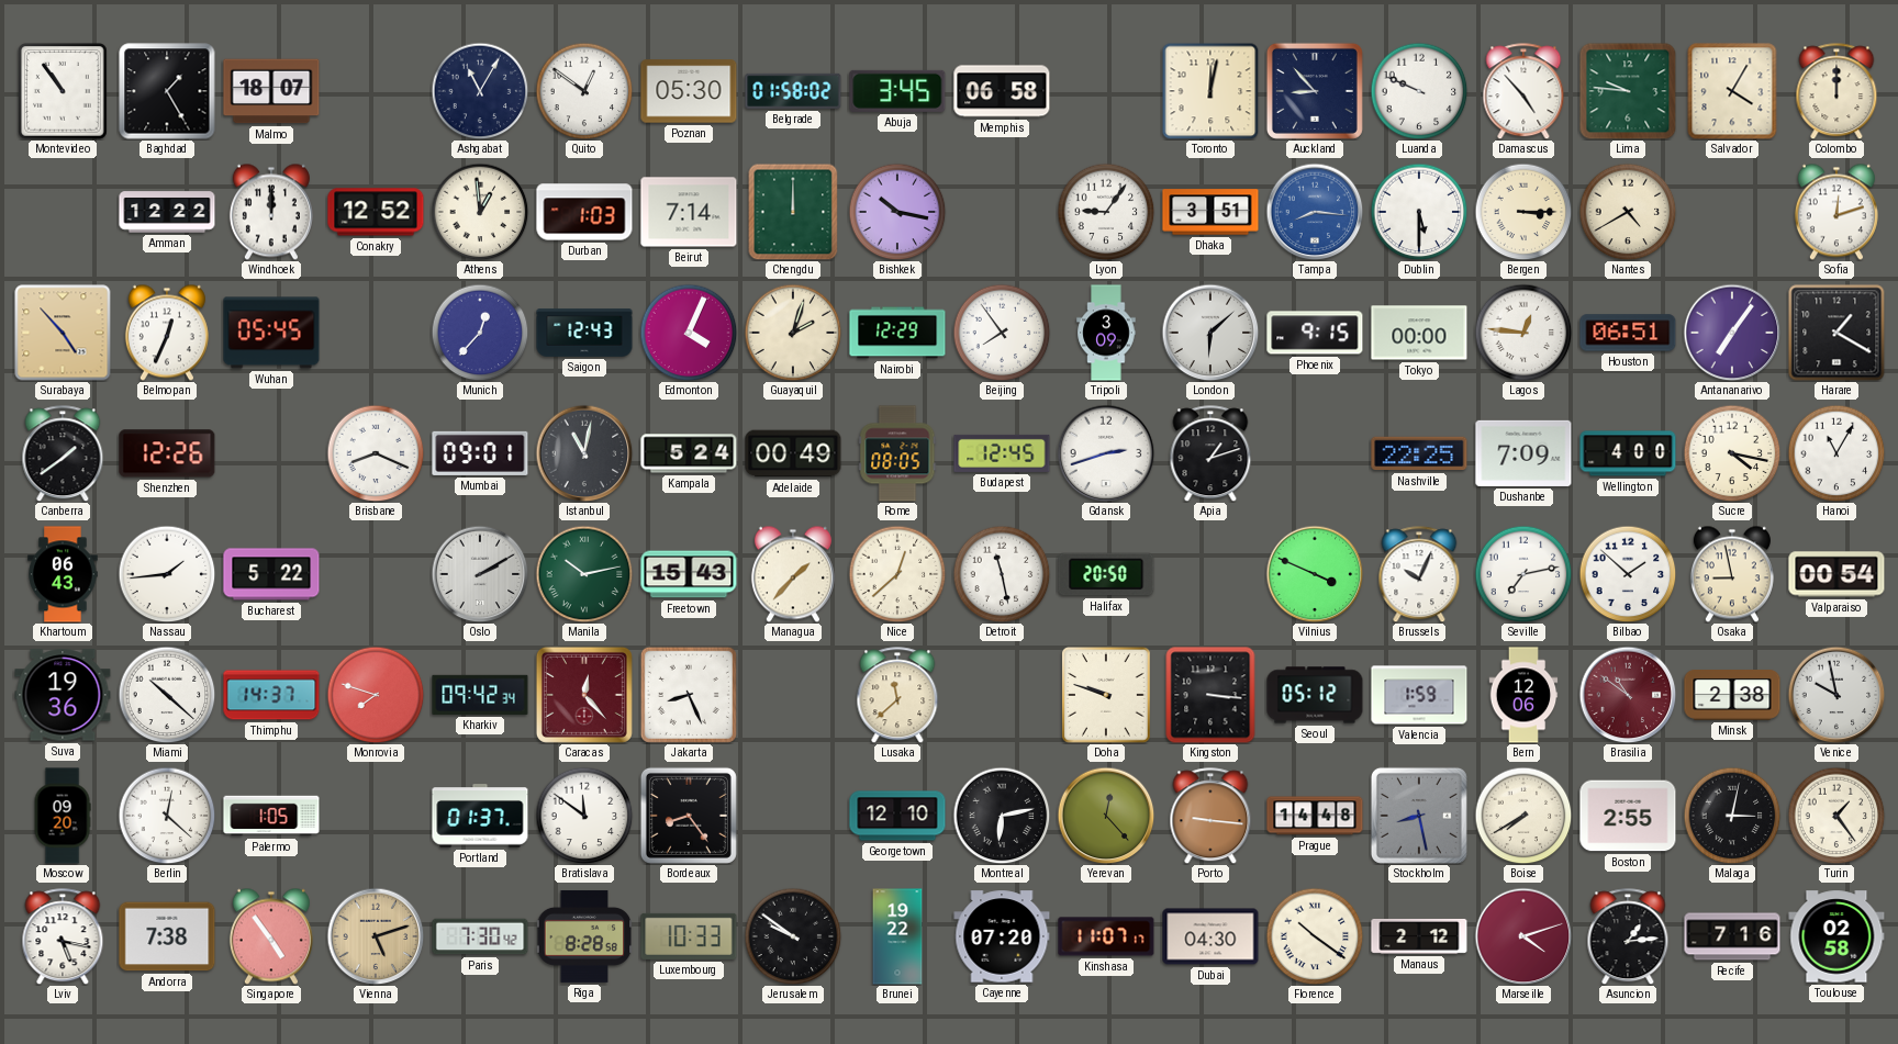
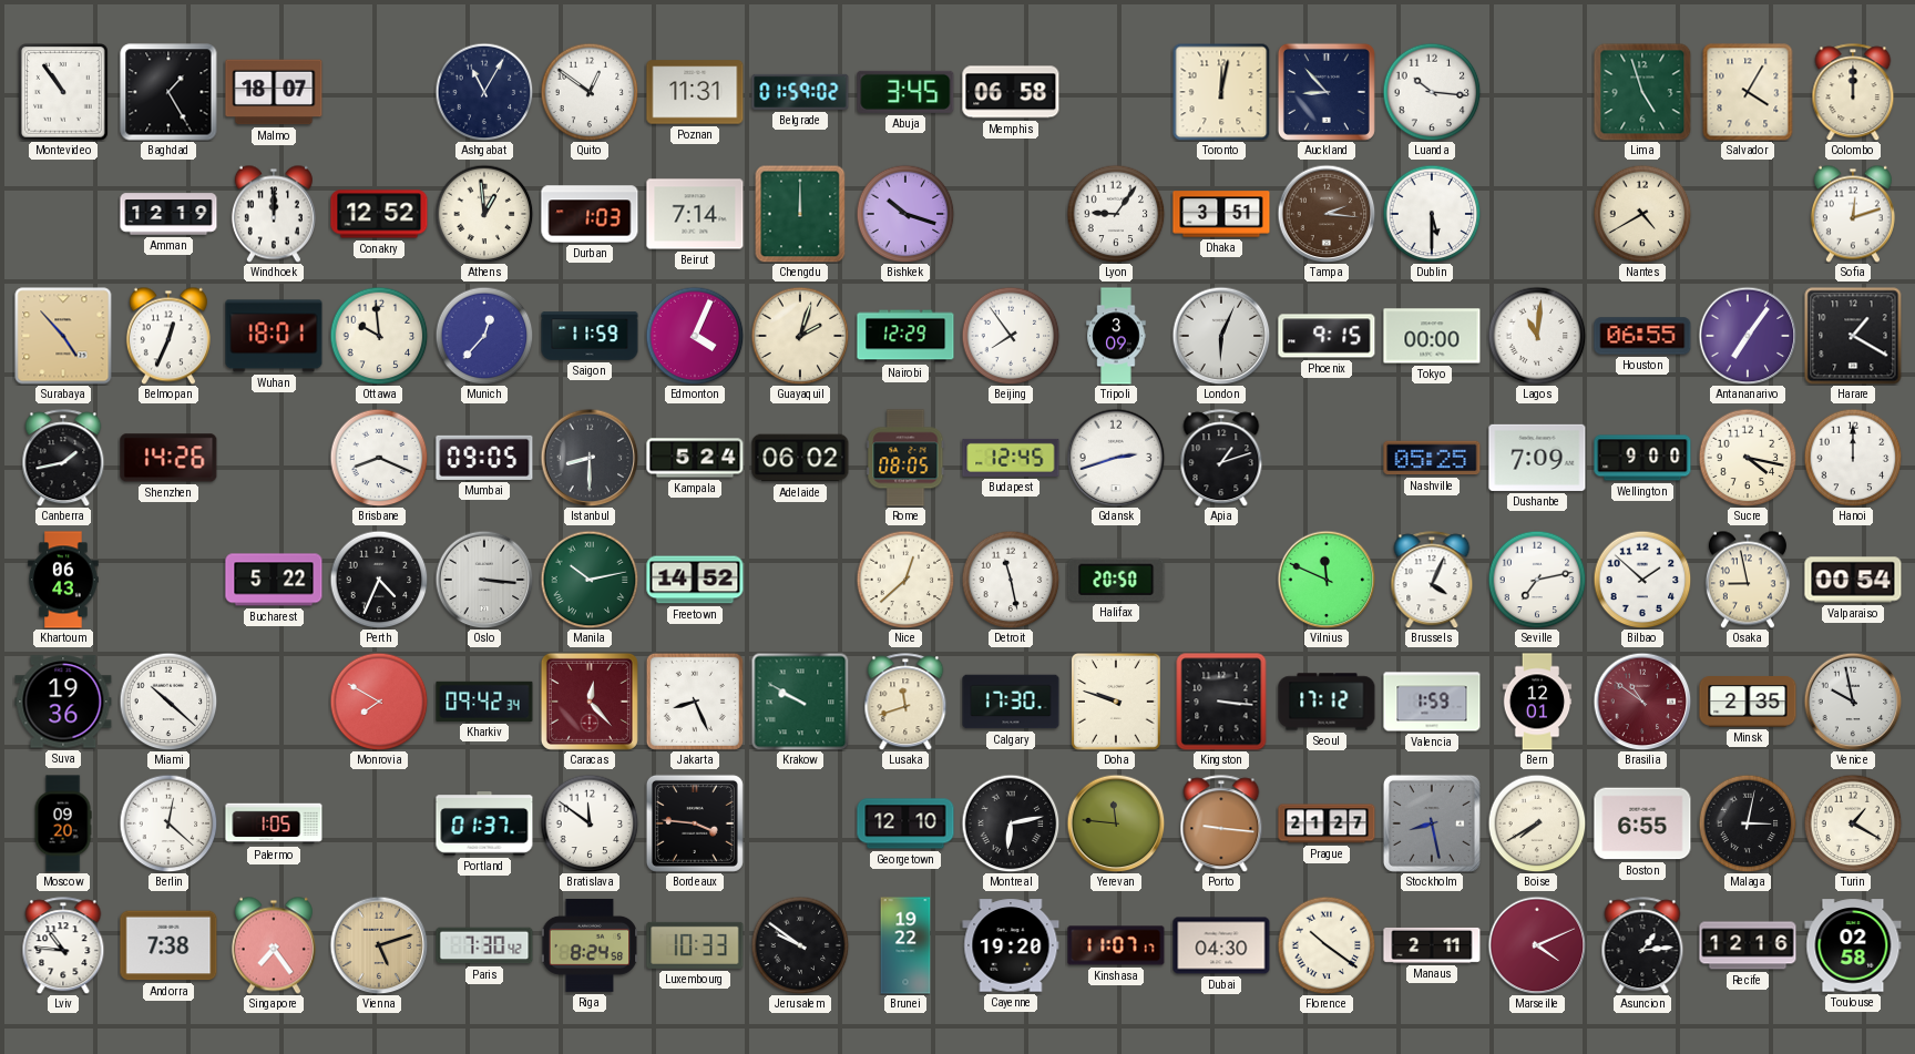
Poznan: 05:30 -> 11:31
Belgrade: 01:58 -> 01:59
Luanda: 9:49 -> 10:16
Damascus: 4:53 -> none
Lima: 9:46 -> 4:57
Amman: 12:22 -> 12:19
Bishkek: 10:17 -> 10:18
Tampa: 8:16 -> 2:16
Tampa dial: blue -> brown
Bergen: 3:15 -> none
Wuhan: 05:45 -> 18:01
Ottawa: none -> 9:59
Saigon: 12:43 -> 11:59
London: 6:08 -> 6:04
Lagos: 12:46 -> 11:01
Houston: 06:51 -> 06:55
Canberra: 1:39 -> 1:43
Shenzhen: 12:26 -> 14:26
Mumbai: 09:01 -> 09:05
Istanbul: 11:02 -> 8:30
Adelaide: 00:49 -> 06:02
Nashville: 22:25 -> 05:25
Wellington: 4:00 -> 9:00
Hanoi: 11:05 -> 12:00
Nassau: 1:44 -> none
Perth: none -> 4:34
Oslo: 2:10 -> 3:16
Freetown: 15:43 -> 14:52
Managua: 1:37 -> none
Vilnius: 3:49 -> 11:49
Brussels: 10:04 -> 4:04
Thimphu: 14:37 -> none
Monrovia: 7:48 -> 7:50
Krakow: none -> 9:50
Lusaka: 11:38 -> 11:42
Calgary: none -> 17:30
Seoul: 05:12 -> 17:12
Bern: 12:06 -> 12:01
Minsk: 2:38 -> 2:35
Bordeaux: 8:24 -> 3:46
Yerevan: 12:23 -> 11:46
Prague: 14:48 -> 21:27
Boston: 2:55 -> 6:55
Turin: 1:24 -> 1:20
Lviv: 5:17 -> 10:46
Singapore: 4:54 -> 7:24
Riga: 8:28 -> 8:24
Cayenne: 07:20 -> 19:20
Manaus: 2:12 -> 2:11
Marseille: 4:12 -> 4:11
Recife: 7:16 -> 12:16
